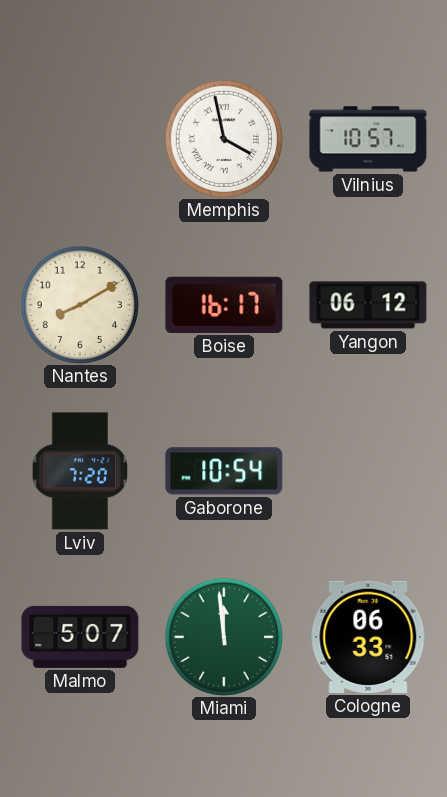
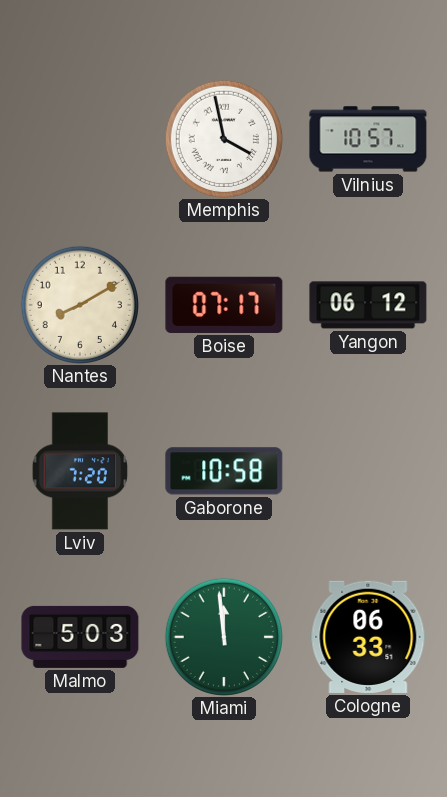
Boise: 16:17 -> 07:17
Gaborone: 10:54 -> 10:58
Malmo: 5:07 -> 5:03
